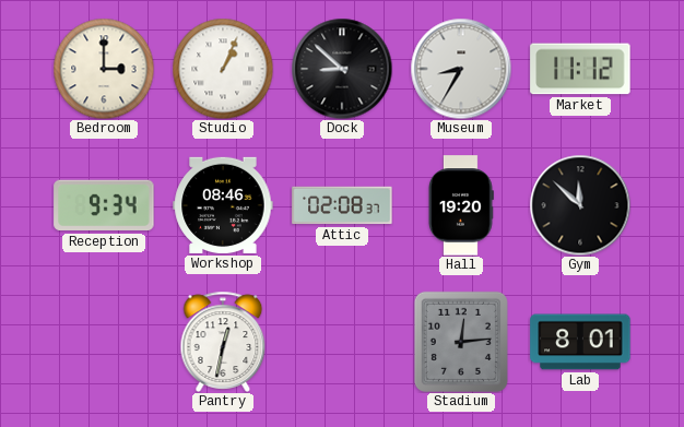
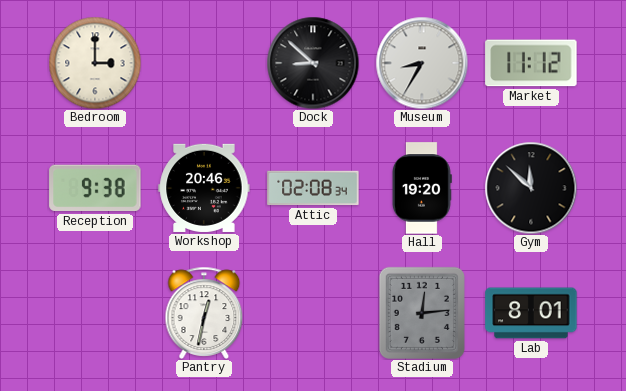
Studio: 1:04 -> none
Reception: 9:34 -> 9:38
Workshop: 08:46 -> 20:46
Attic: 02:08:37 -> 02:08:34
